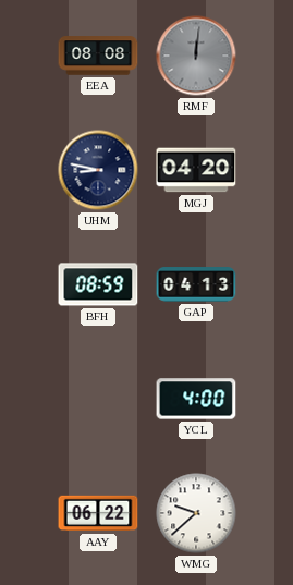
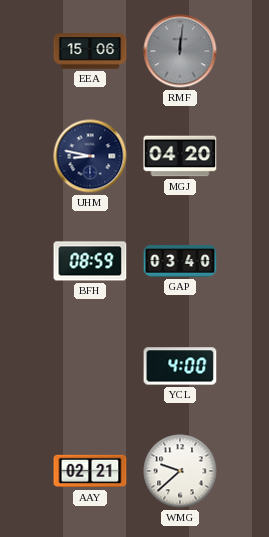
EEA: 08:08 -> 15:06
GAP: 04:13 -> 03:40
AAY: 06:22 -> 02:21
